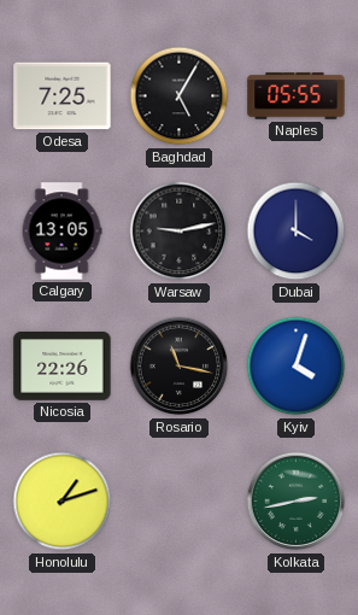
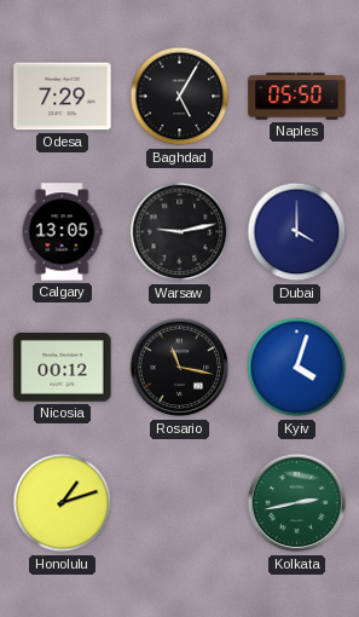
Odesa: 7:25 -> 7:29
Naples: 05:55 -> 05:50
Nicosia: 22:26 -> 00:12
